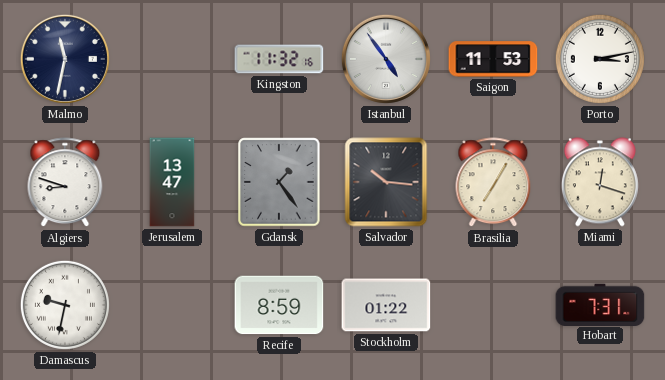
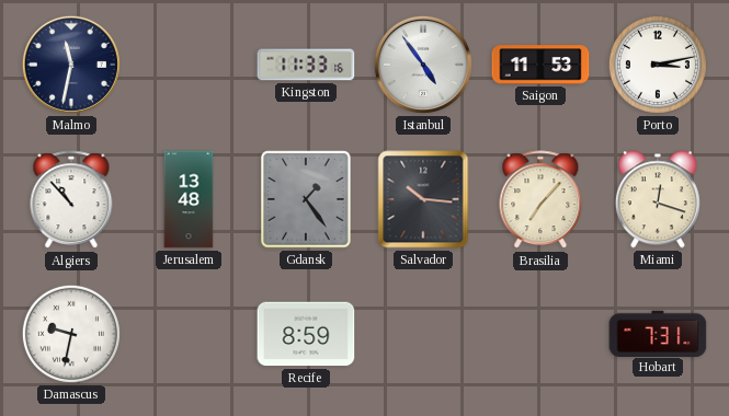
Kingston: 11:32 -> 11:33
Algiers: 8:48 -> 10:53
Jerusalem: 13:47 -> 13:48
Brasilia: 7:05 -> 7:07
Stockholm: 01:22 -> none
